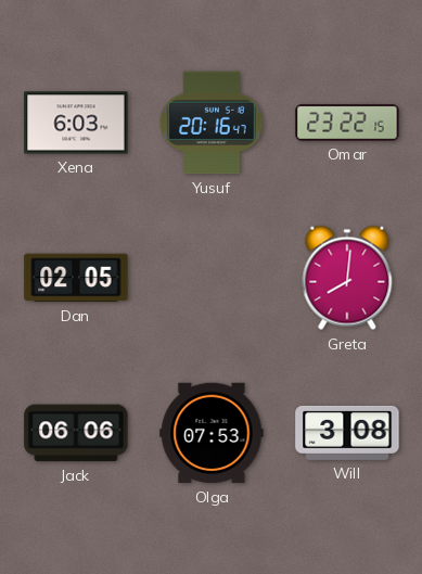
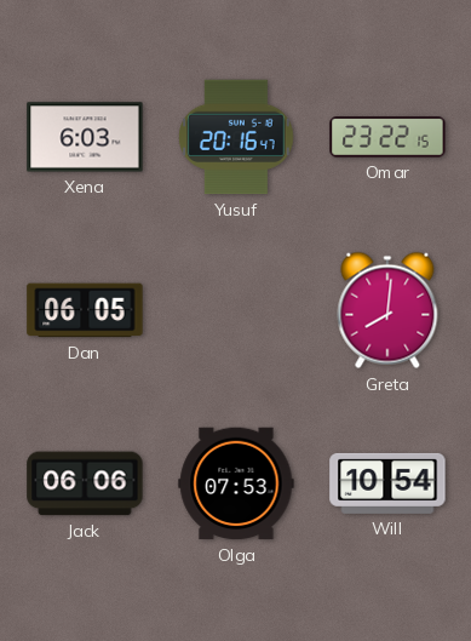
Dan: 02:05 -> 06:05
Will: 3:08 -> 10:54
